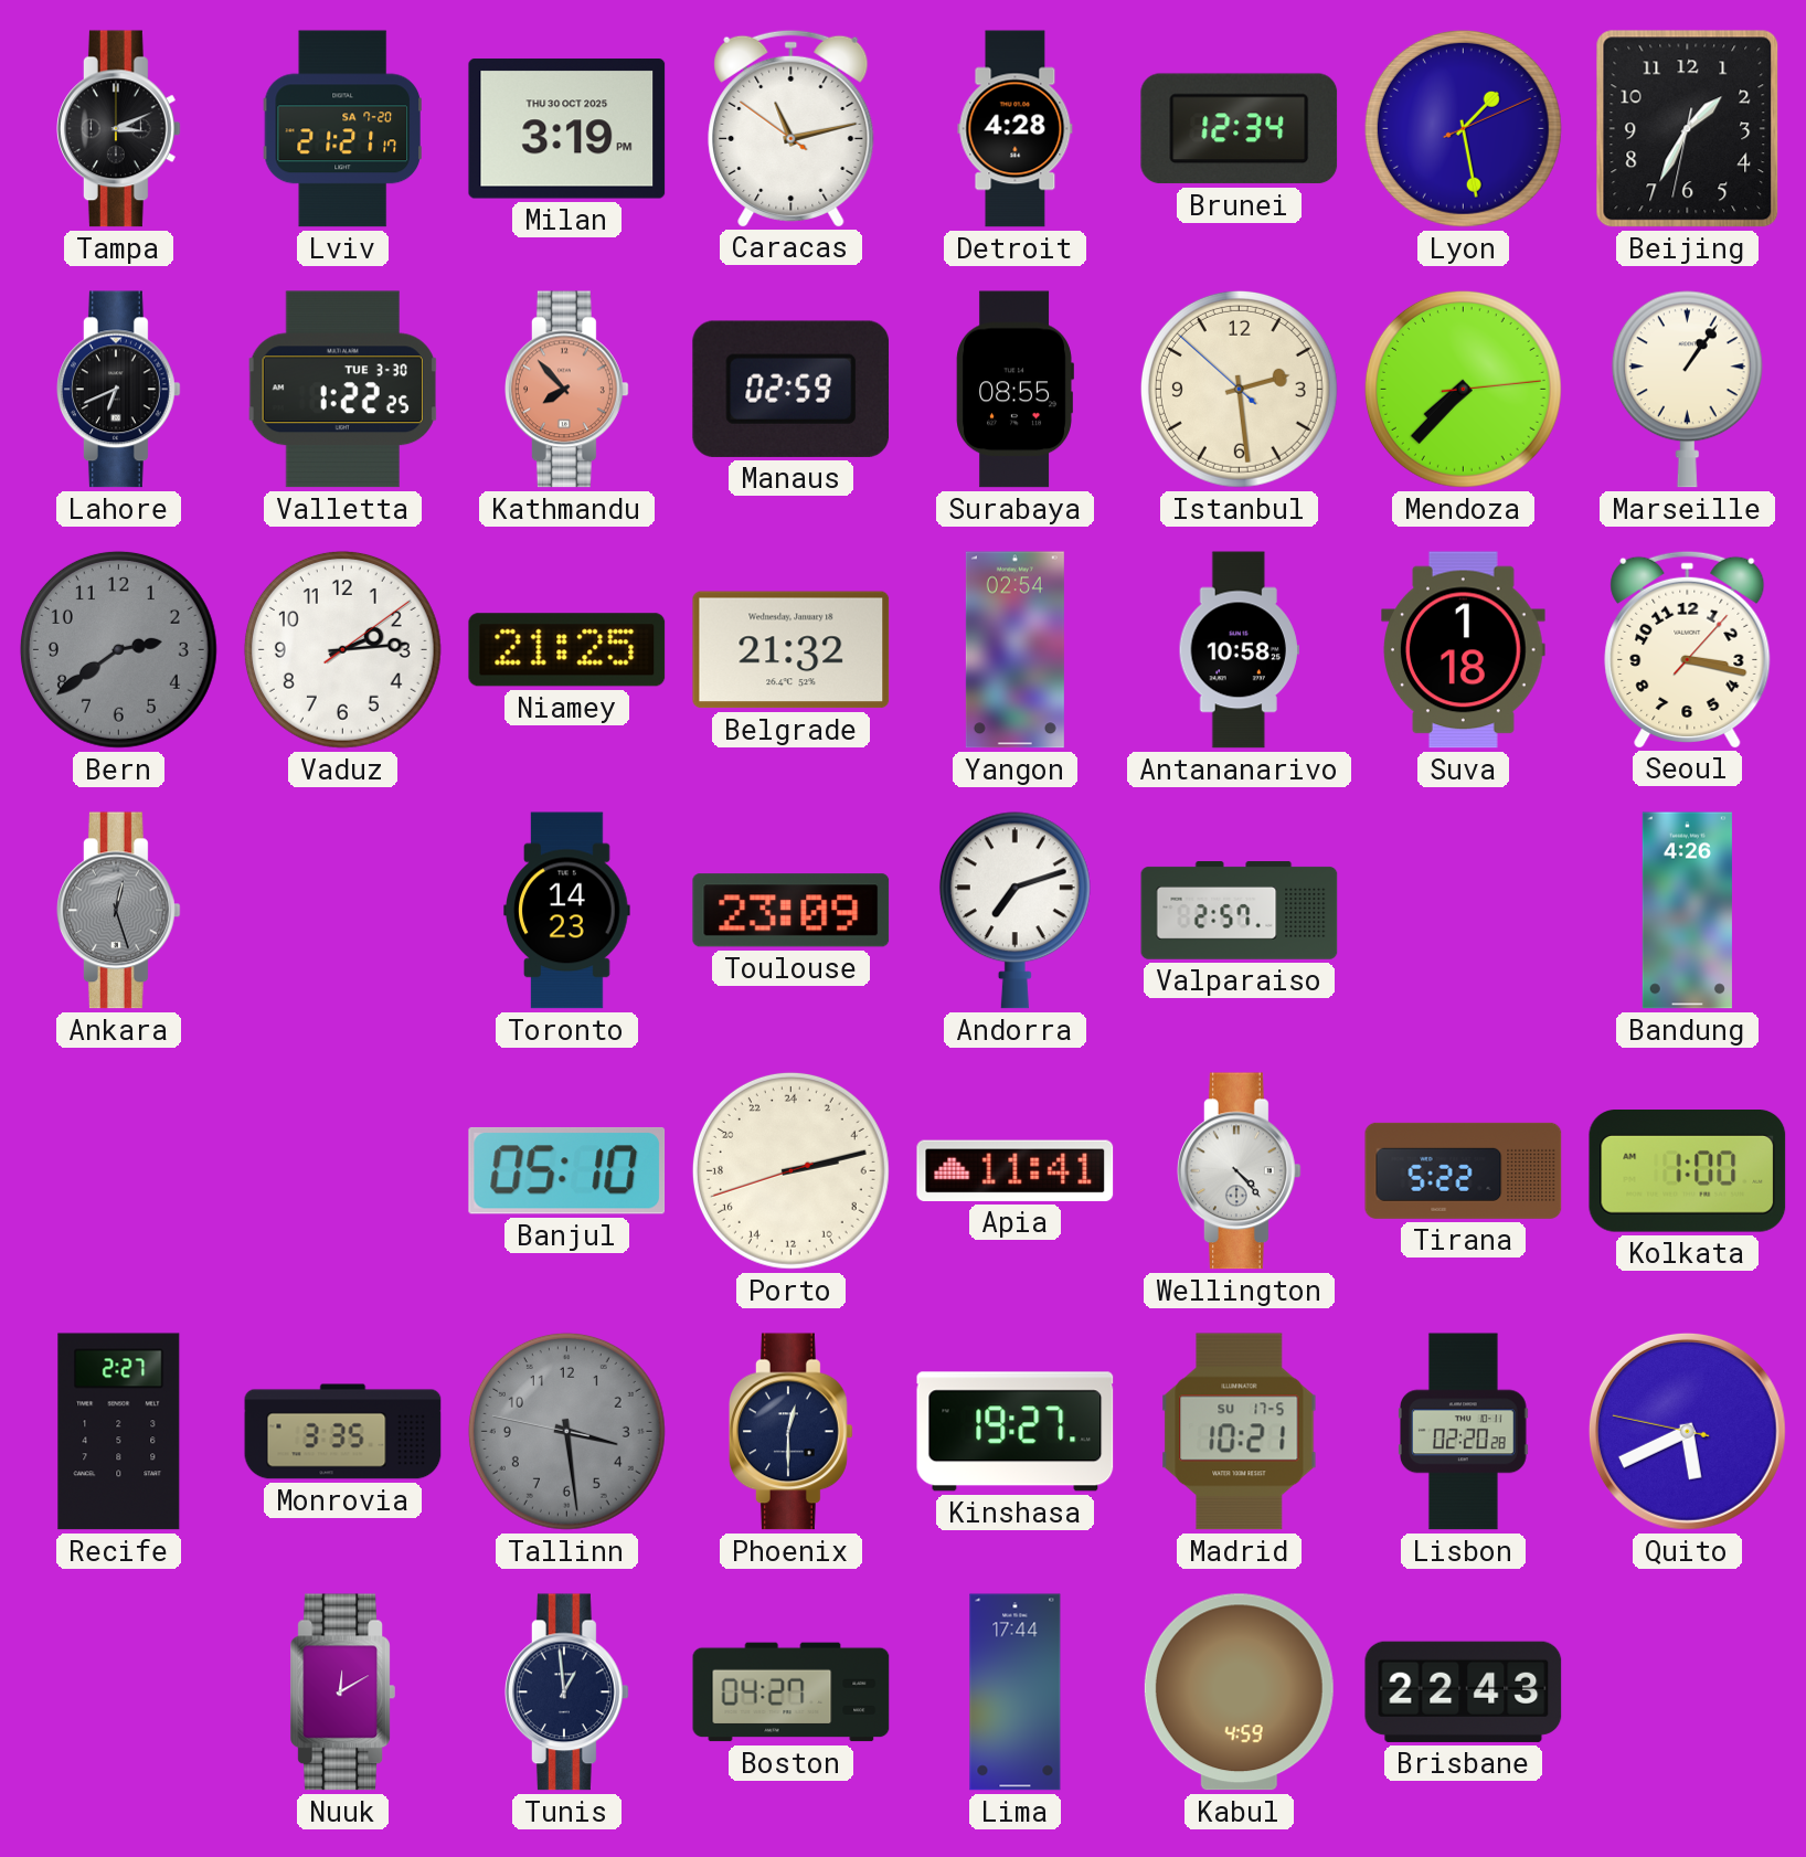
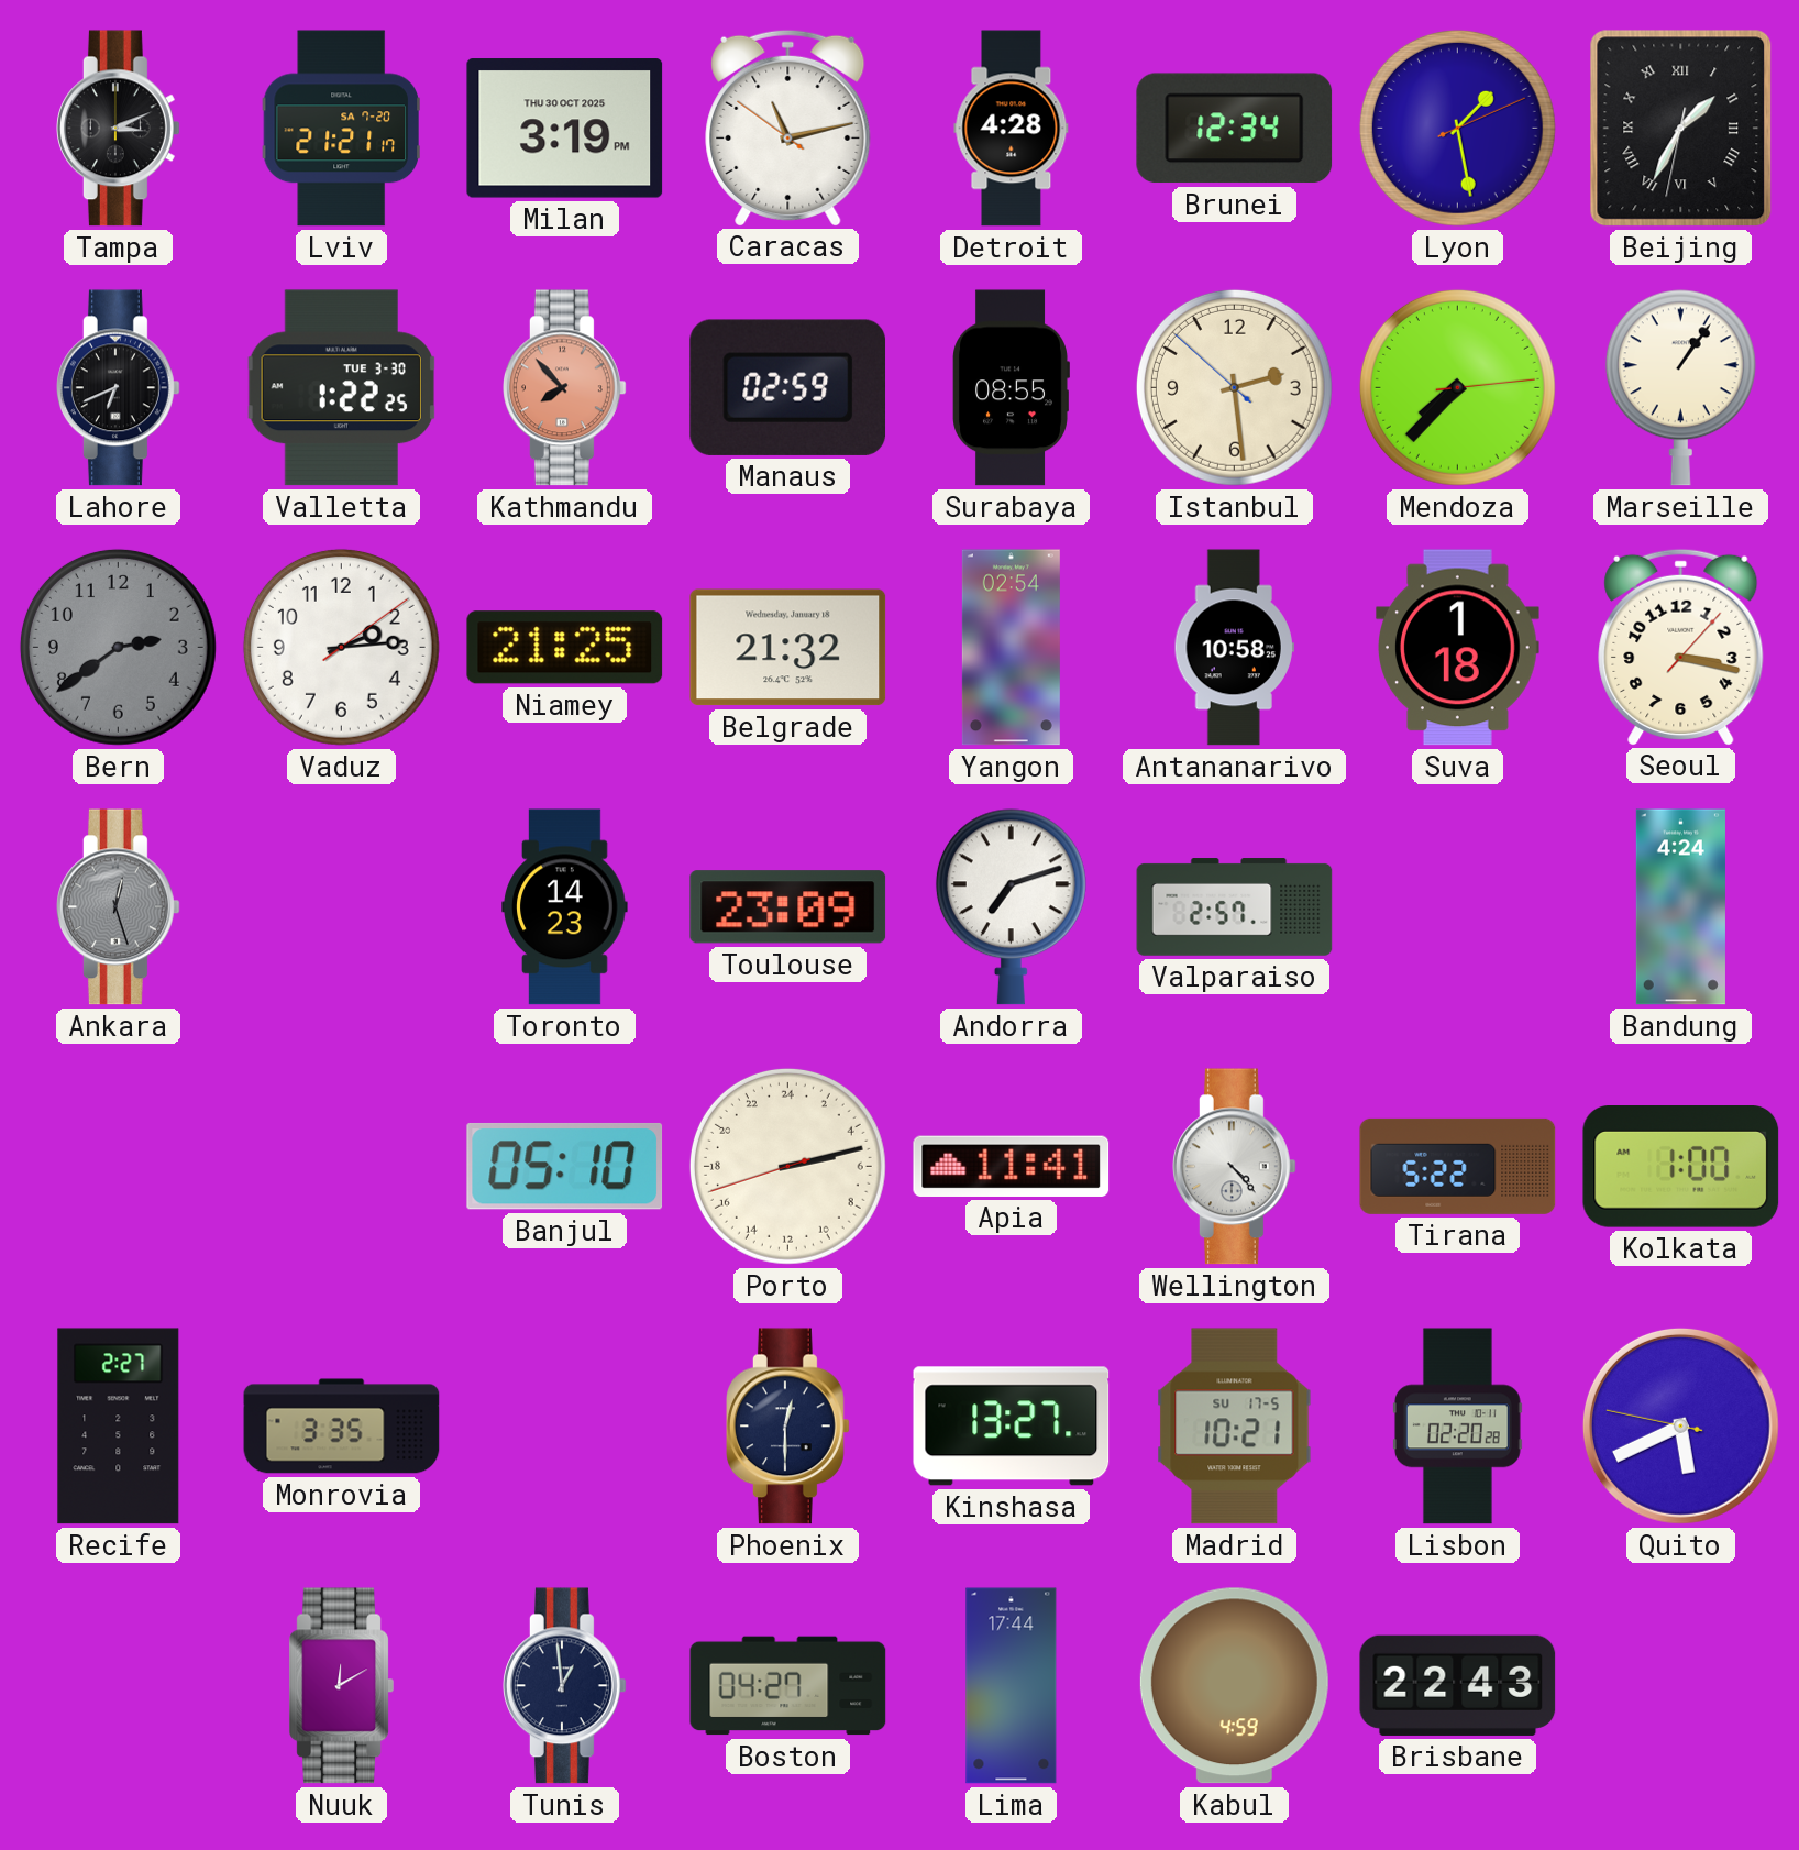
Beijing numerals: Arabic -> Roman
Bandung: 4:26 -> 4:24
Tallinn: 3:28 -> none
Kinshasa: 19:27 -> 13:27
